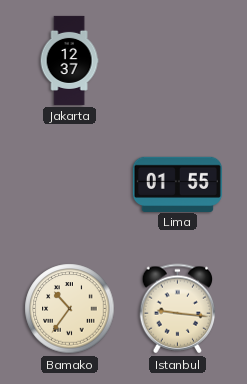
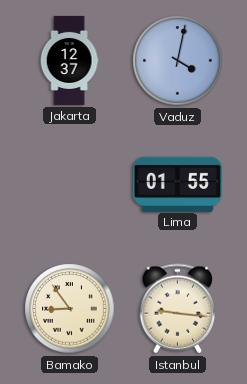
Vaduz: none -> 4:02
Bamako: 10:36 -> 8:54
